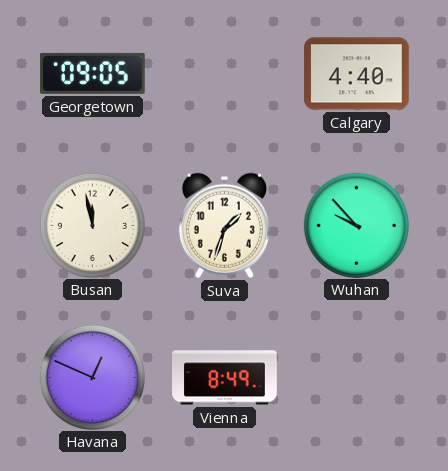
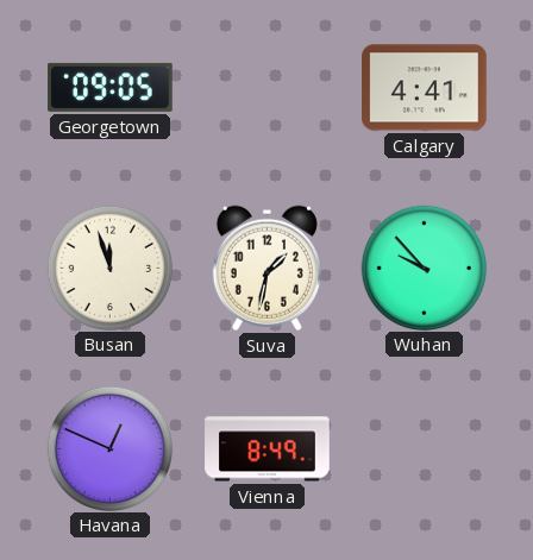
Calgary: 4:40 -> 4:41
Busan: 11:58 -> 11:57
Suva: 1:33 -> 1:32
